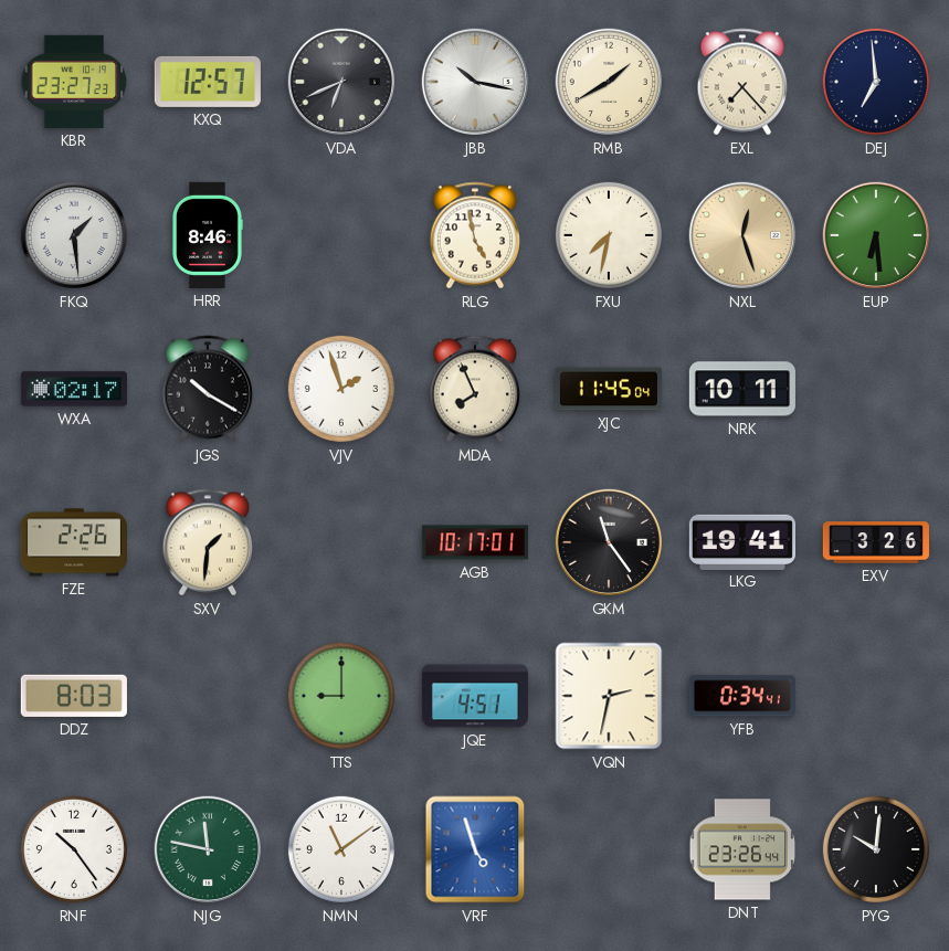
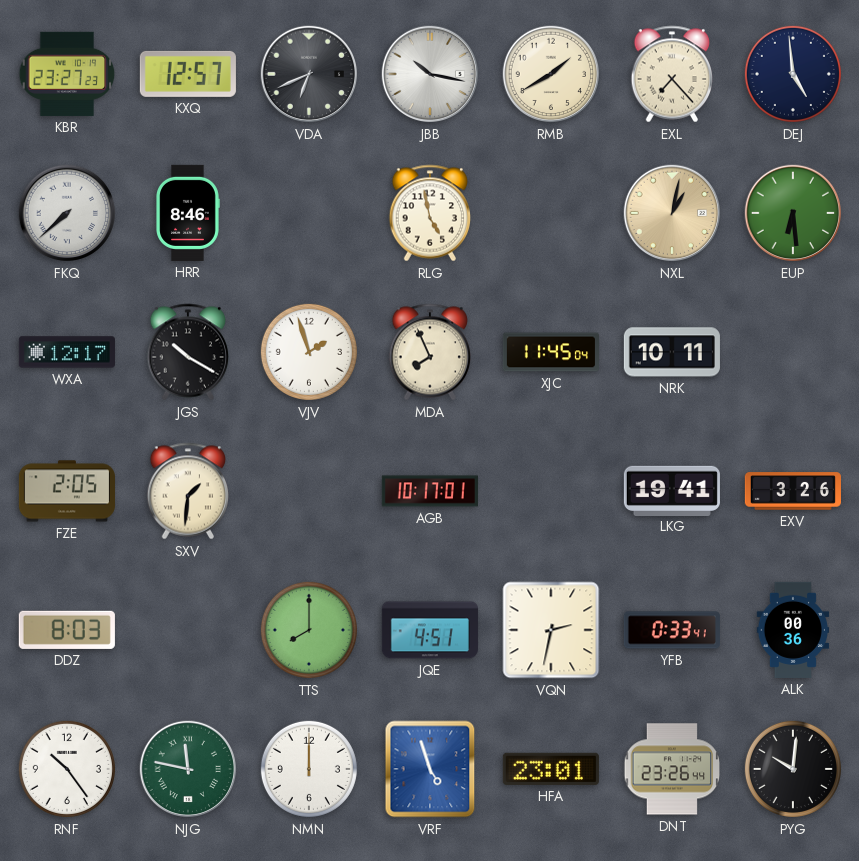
DEJ: 6:59 -> 4:59
FKQ: 1:29 -> 7:38
FXU: 7:32 -> none
NXL: 12:27 -> 1:02
WXA: 02:17 -> 12:17
FZE: 2:26 -> 2:05
GKM: 11:24 -> none
TTS: 9:00 -> 8:00
YFB: 0:34 -> 0:33
ALK: none -> 00:36
NMN: 11:09 -> 12:00
HFA: none -> 23:01
